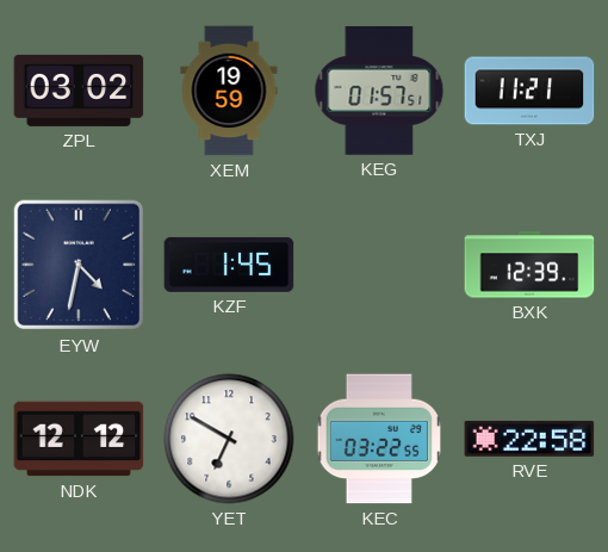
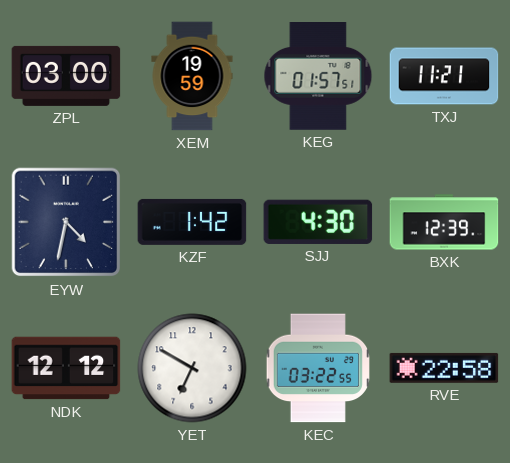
ZPL: 03:02 -> 03:00
KZF: 1:45 -> 1:42
SJJ: none -> 4:30
